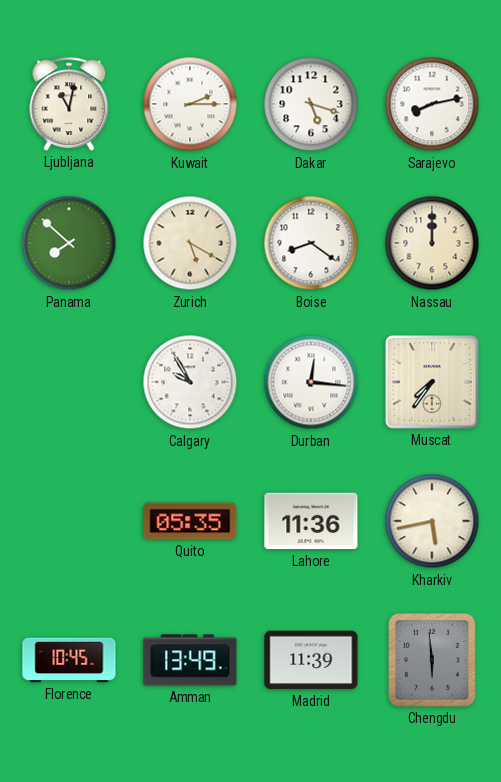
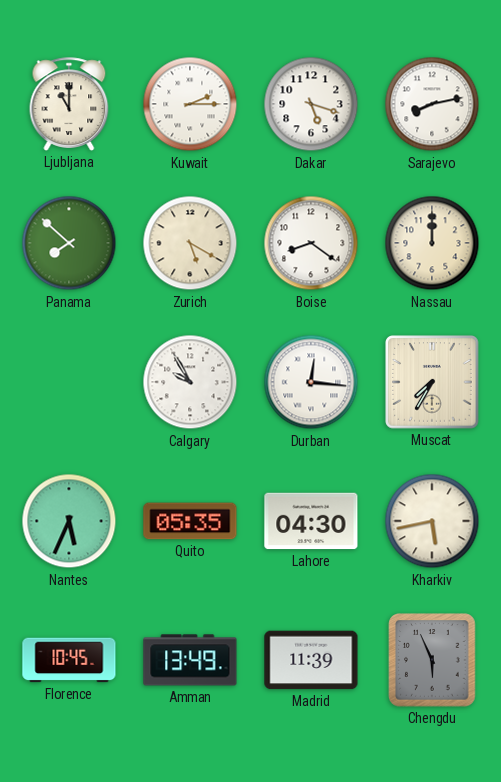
Ljubljana: 11:02 -> 11:00
Muscat: 7:36 -> 7:35
Nantes: none -> 5:34
Lahore: 11:36 -> 04:30
Chengdu: 5:59 -> 5:56
